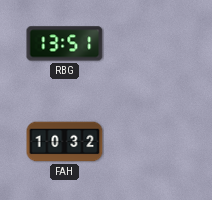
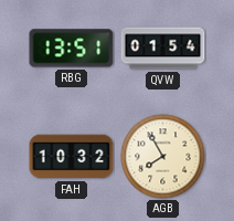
QVW: none -> 01:54
AGB: none -> 7:55
